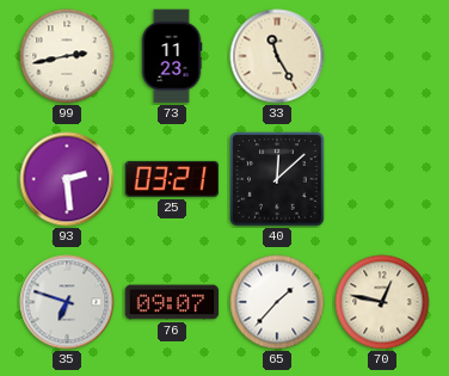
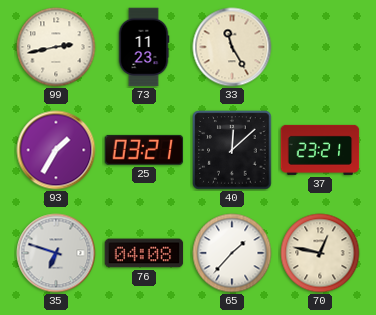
93: 2:29 -> 1:35
37: none -> 23:21
76: 09:07 -> 04:08
